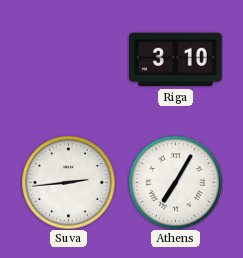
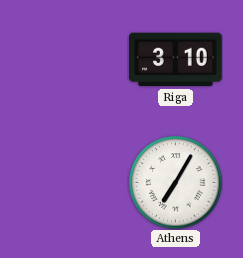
Suva: 2:44 -> none
